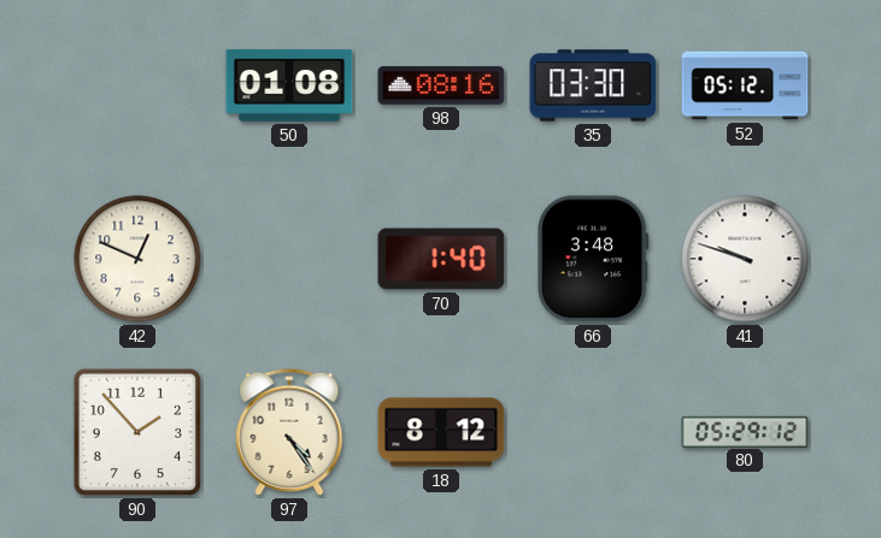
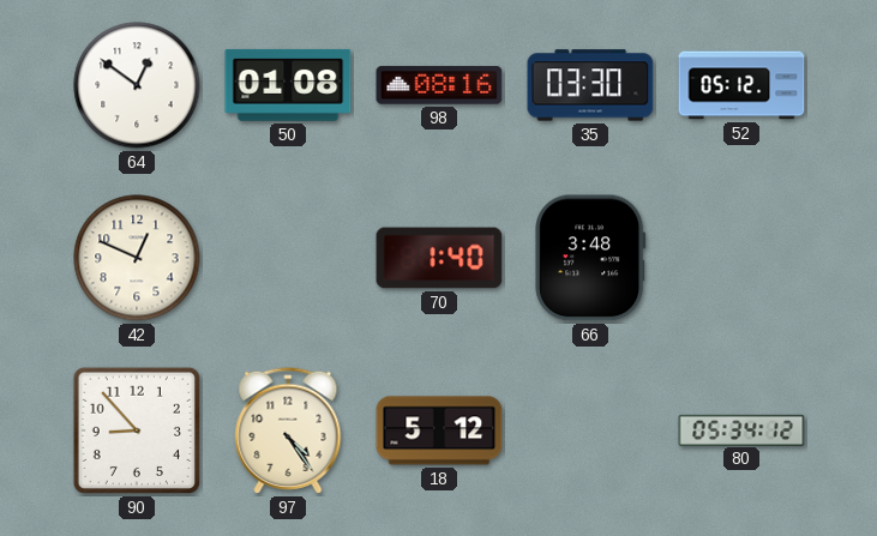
64: none -> 12:51
41: 9:48 -> none
90: 1:53 -> 8:53
18: 8:12 -> 5:12
80: 05:29 -> 05:34
